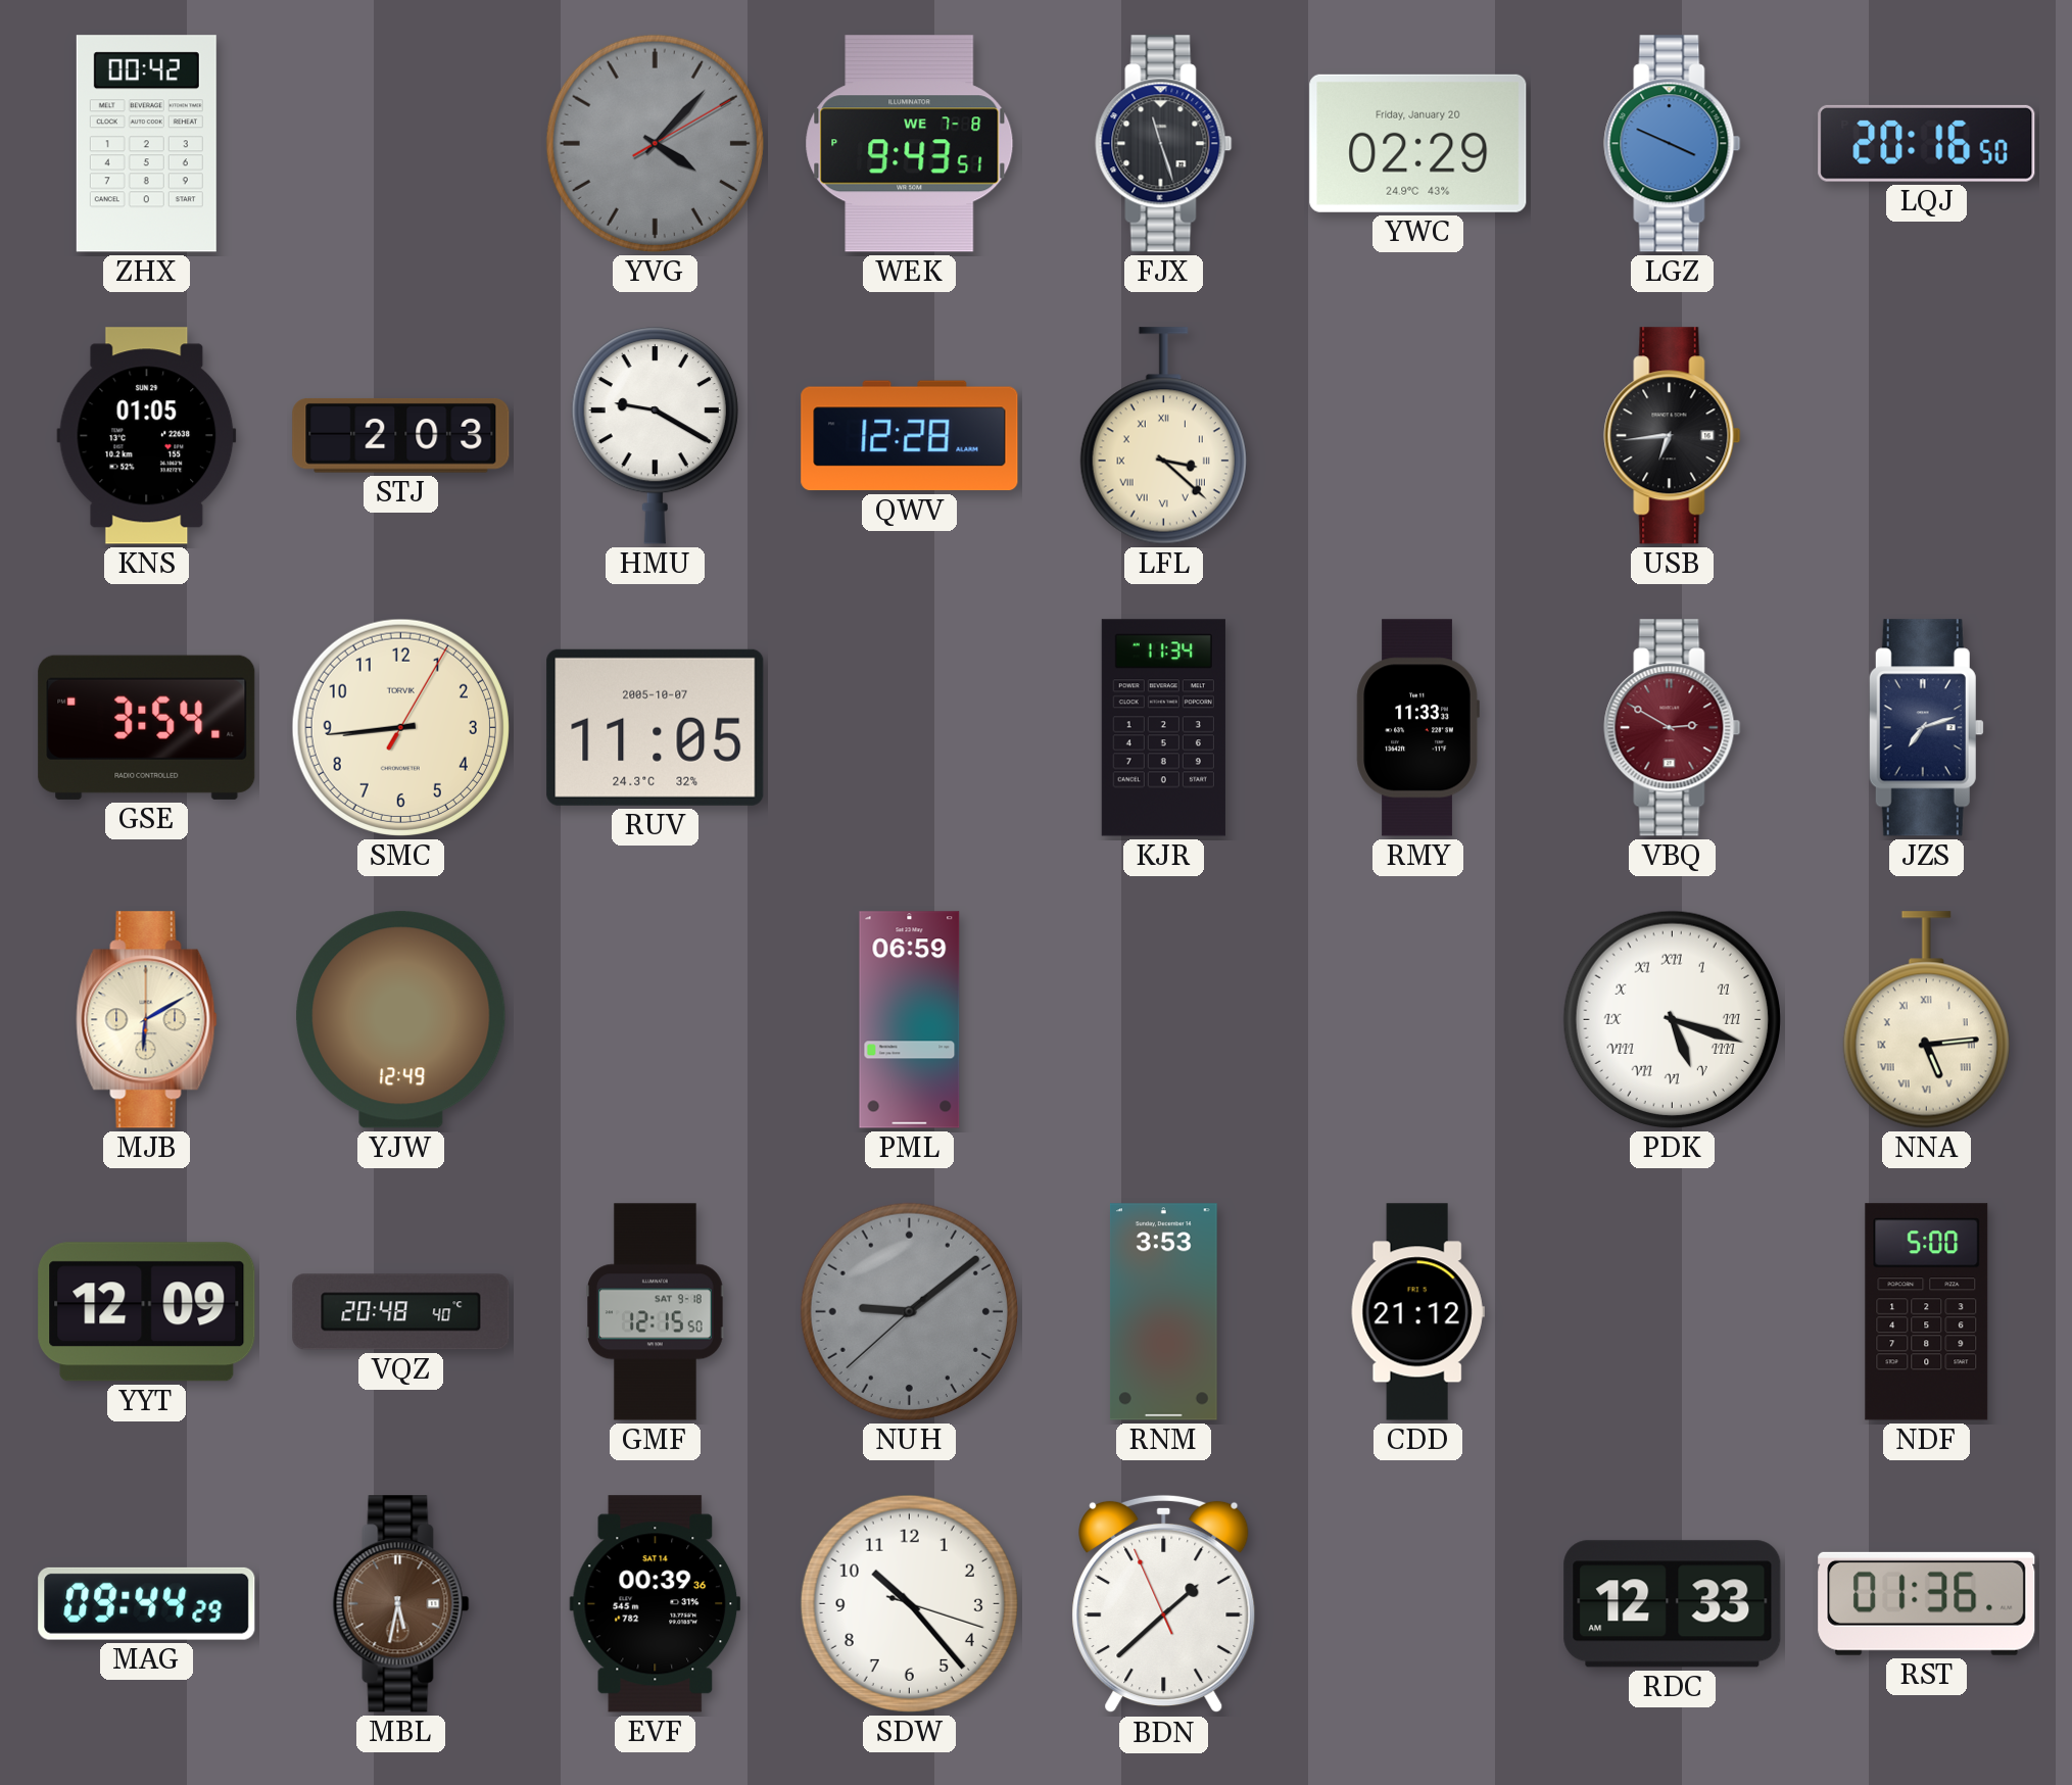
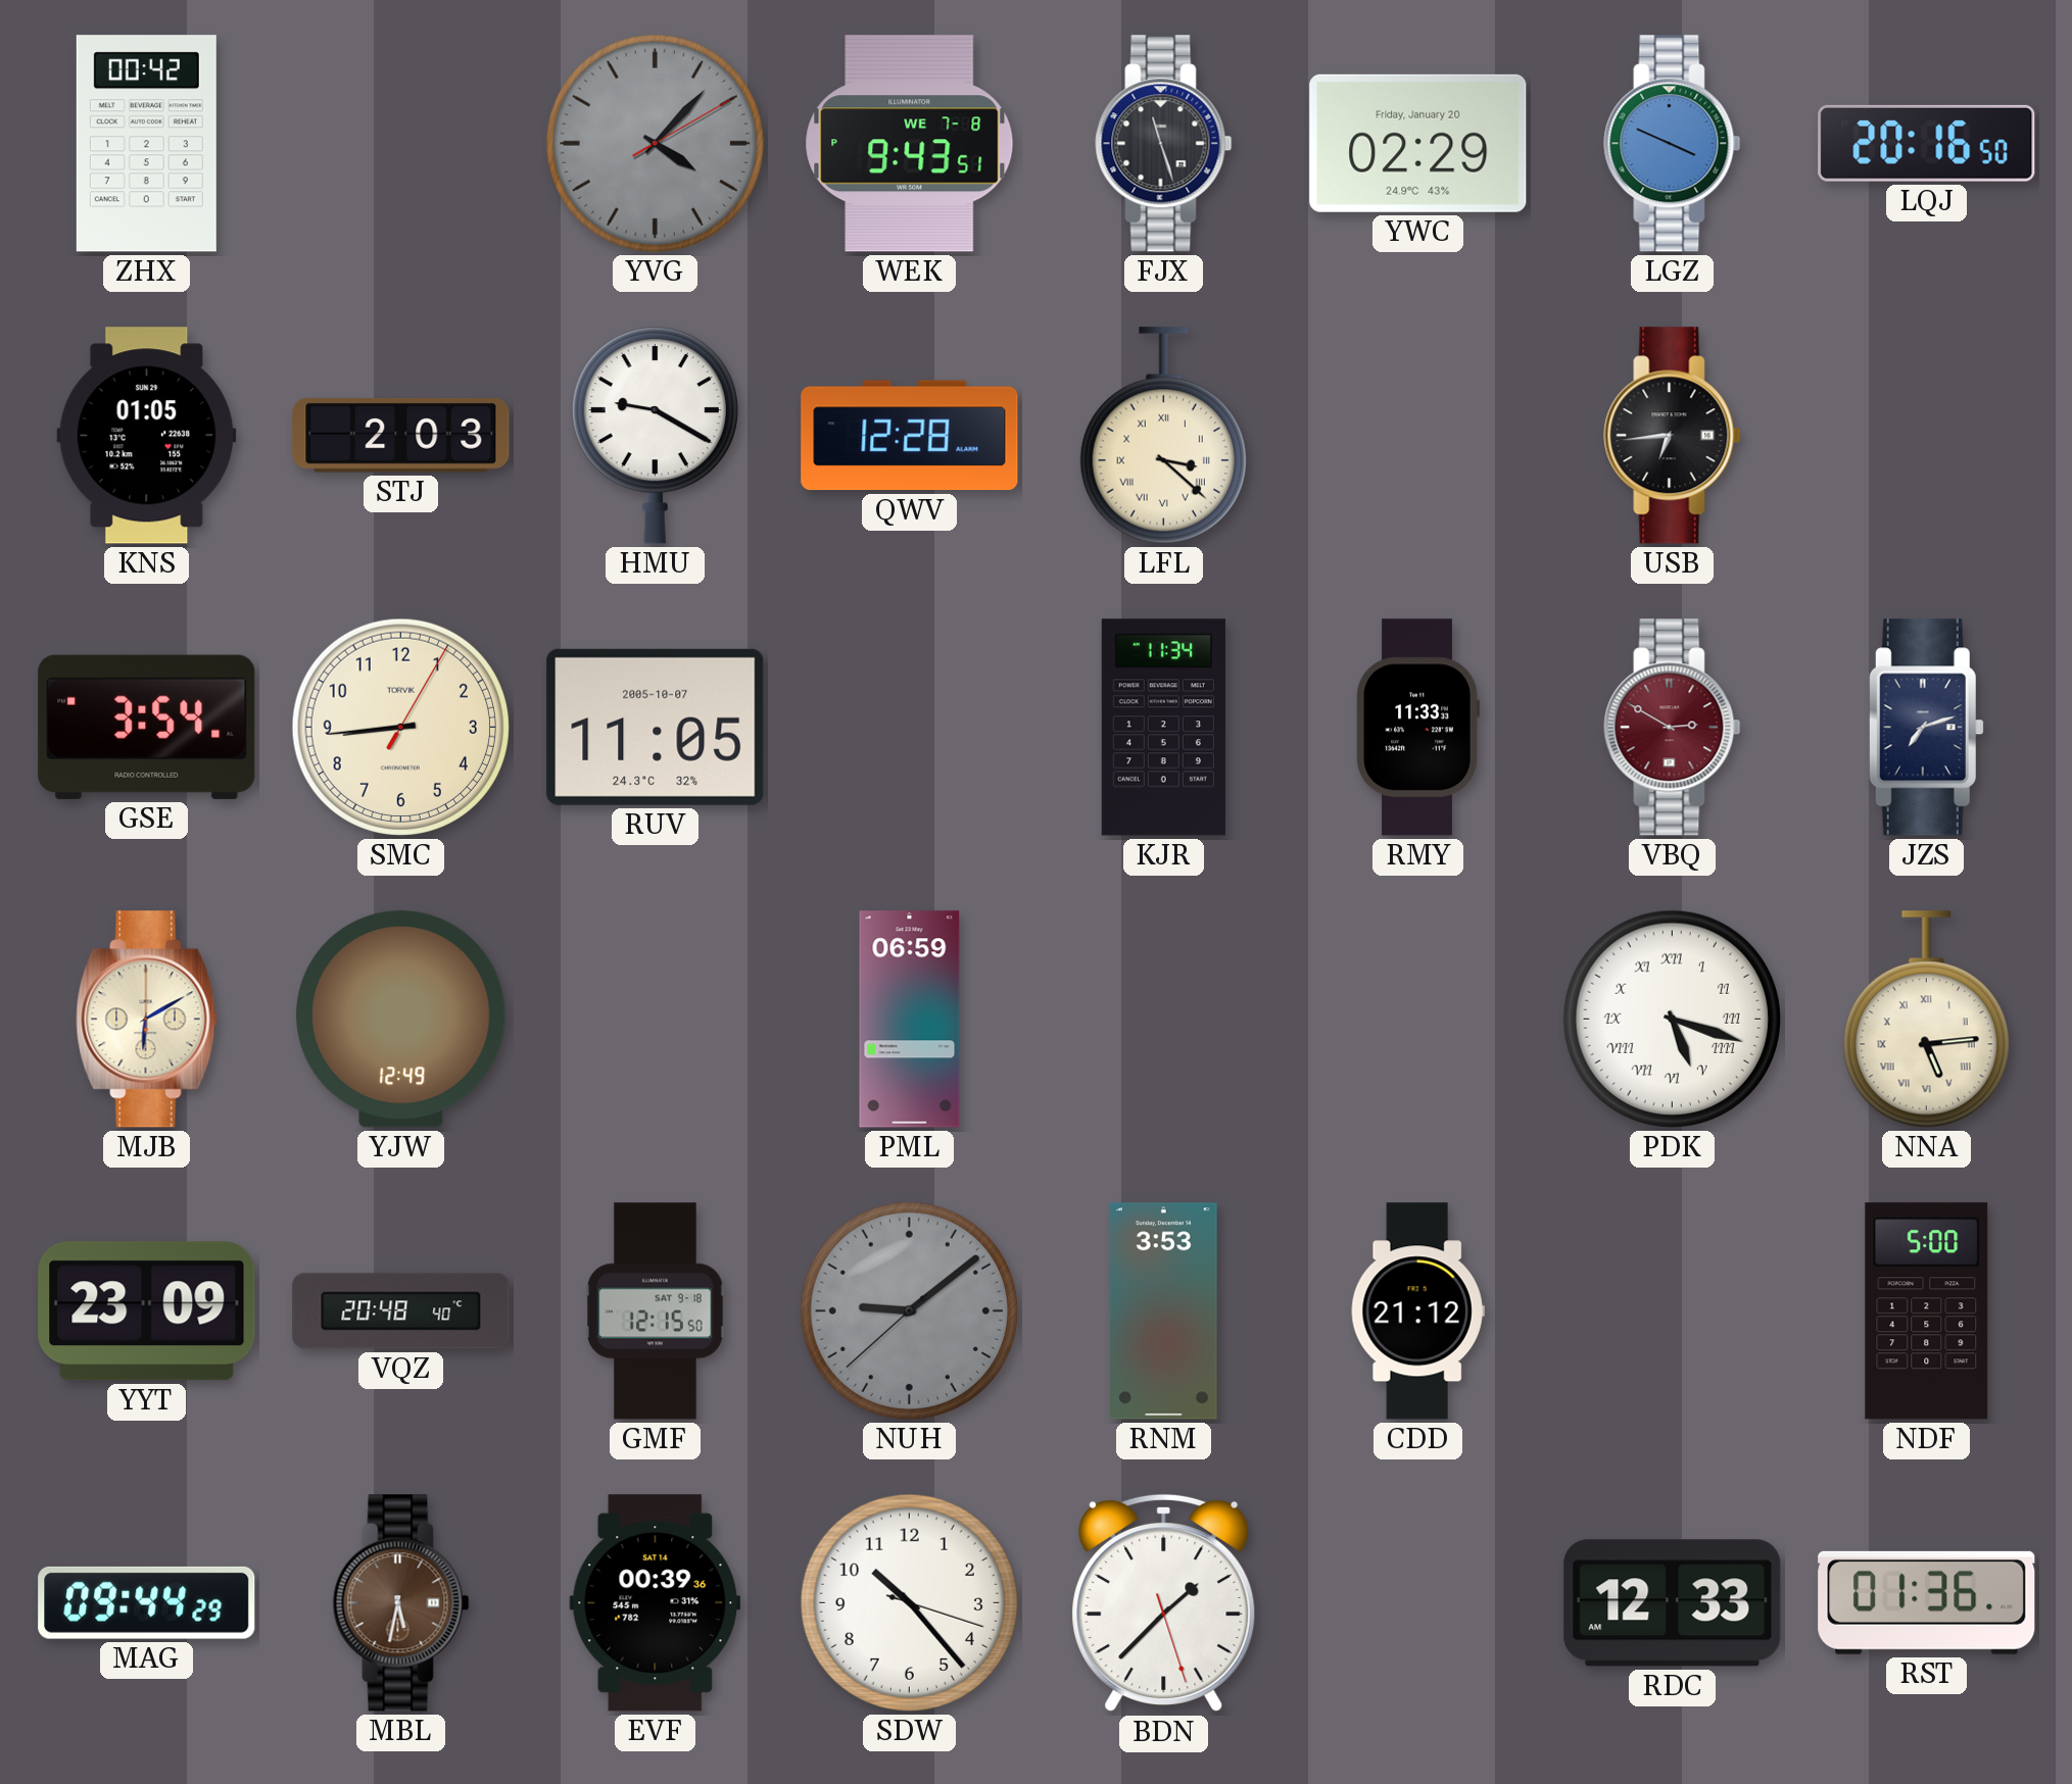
YYT: 12:09 -> 23:09
BDN: 1:37:56 -> 1:37:27
